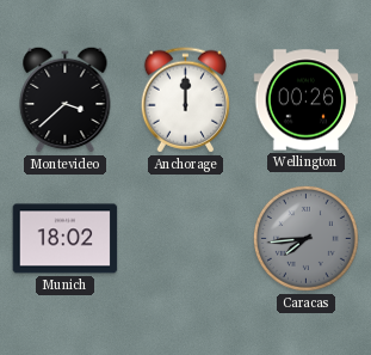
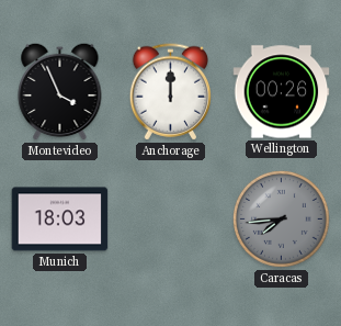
Montevideo: 3:38 -> 3:56
Munich: 18:02 -> 18:03
